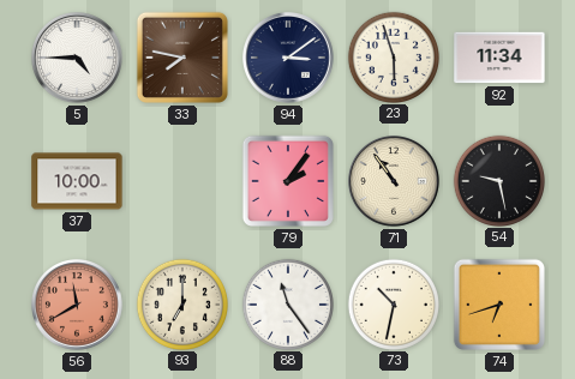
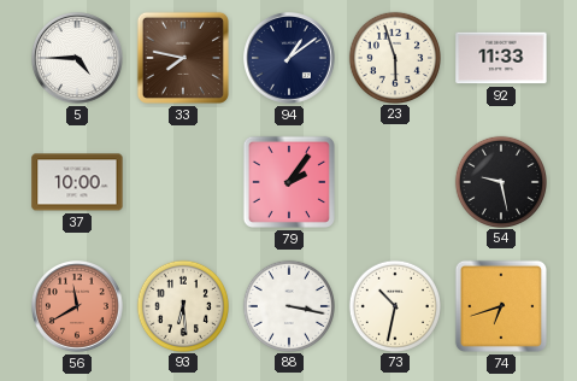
94: 3:09 -> 1:09
92: 11:34 -> 11:33
71: 10:54 -> none
93: 7:00 -> 6:29
88: 11:24 -> 3:17
